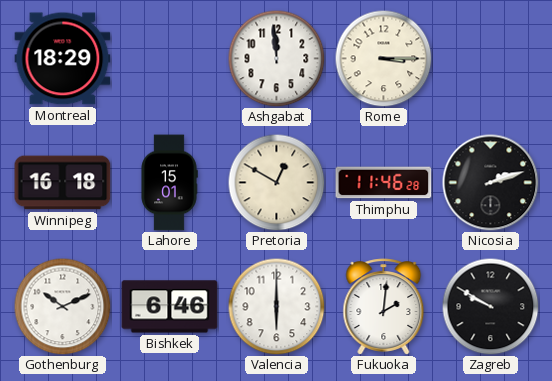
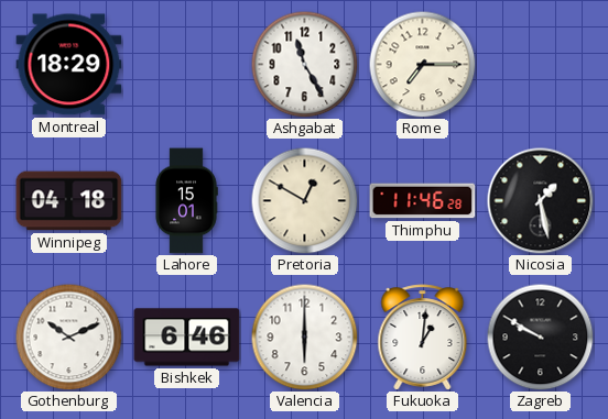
Ashgabat: 11:59 -> 11:25
Rome: 3:15 -> 7:15
Winnipeg: 16:18 -> 04:18
Nicosia: 2:12 -> 1:28
Fukuoka: 2:01 -> 1:01
